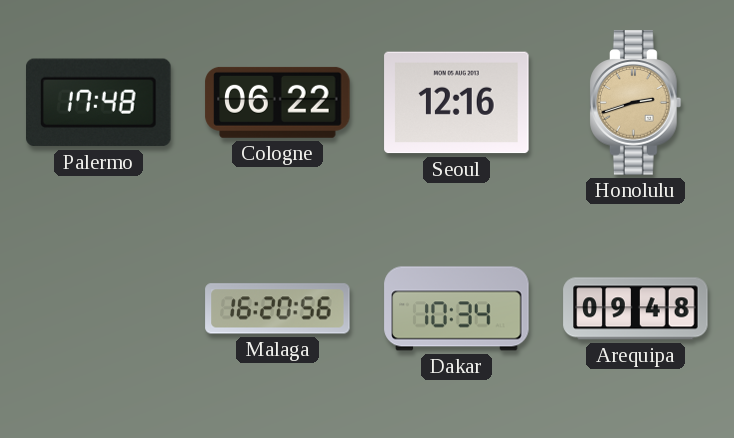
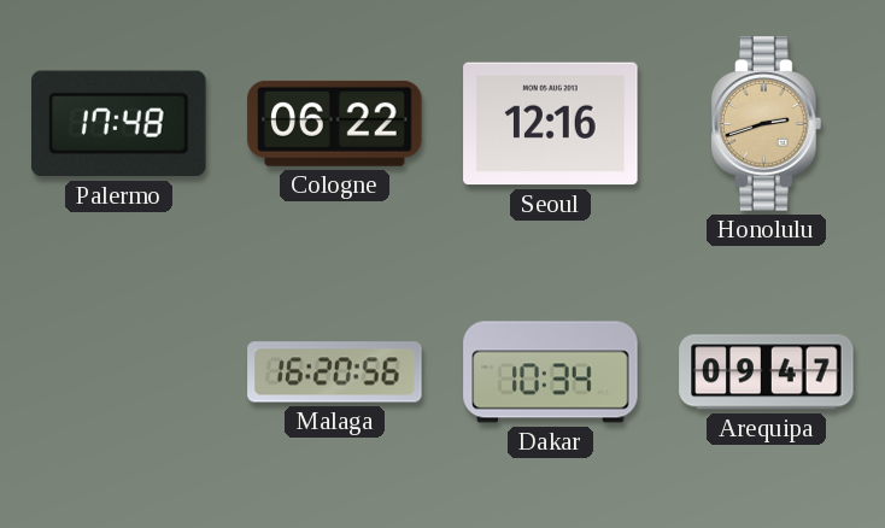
Arequipa: 09:48 -> 09:47
